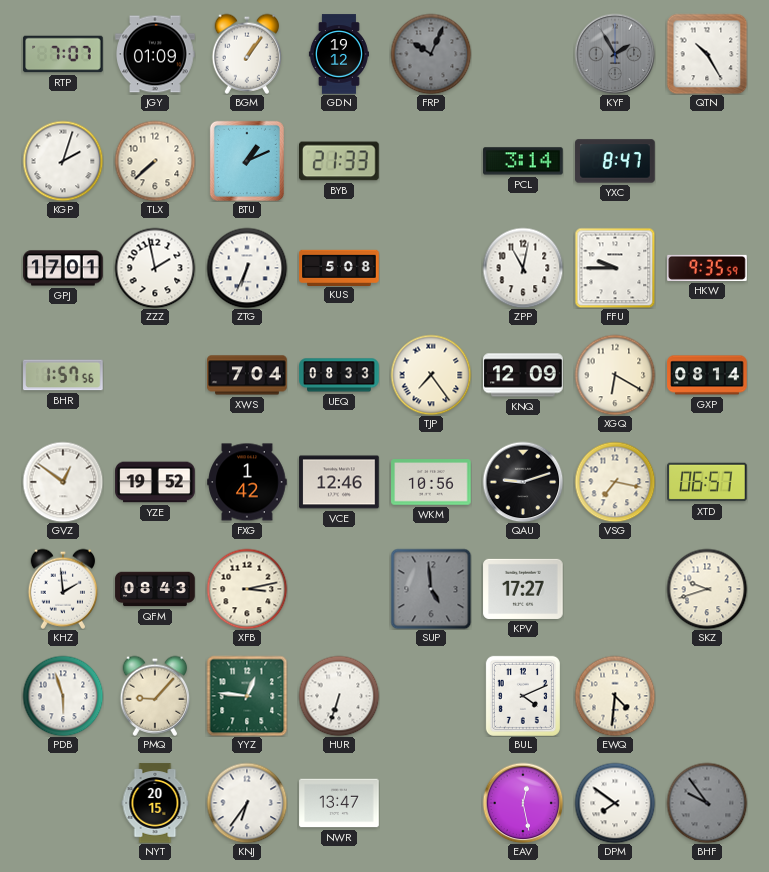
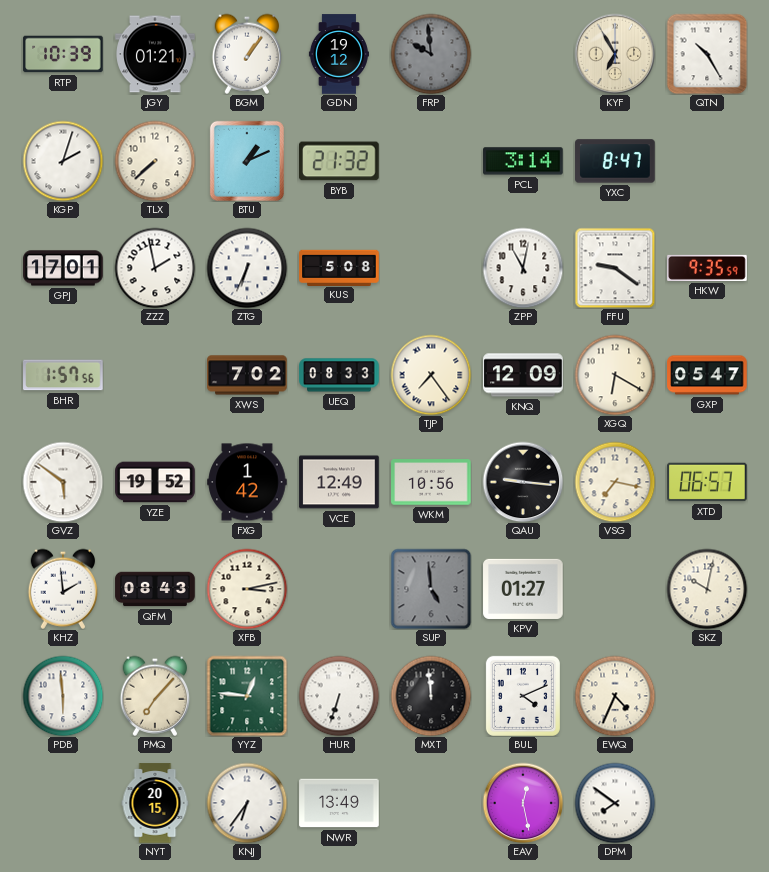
RTP: 7:07 -> 10:39
JGY: 01:09 -> 01:21
FRP: 10:04 -> 9:59
KYF: 1:55 -> 6:55
KYF dial: grey -> cream
BYB: 21:33 -> 21:32
FFU: 9:45 -> 9:21
XWS: 7:04 -> 7:02
GXP: 08:14 -> 05:47
GVZ: 12:51 -> 5:51
VCE: 12:46 -> 12:49
QAU: 9:12 -> 9:16
KPV: 17:27 -> 01:27
SKZ: 9:42 -> 10:02
PDB: 5:57 -> 5:59
PMQ: 9:07 -> 7:07
MXT: none -> 11:59
EWQ: 4:31 -> 4:34
NWR: 13:47 -> 13:49
BHF: 9:54 -> none
